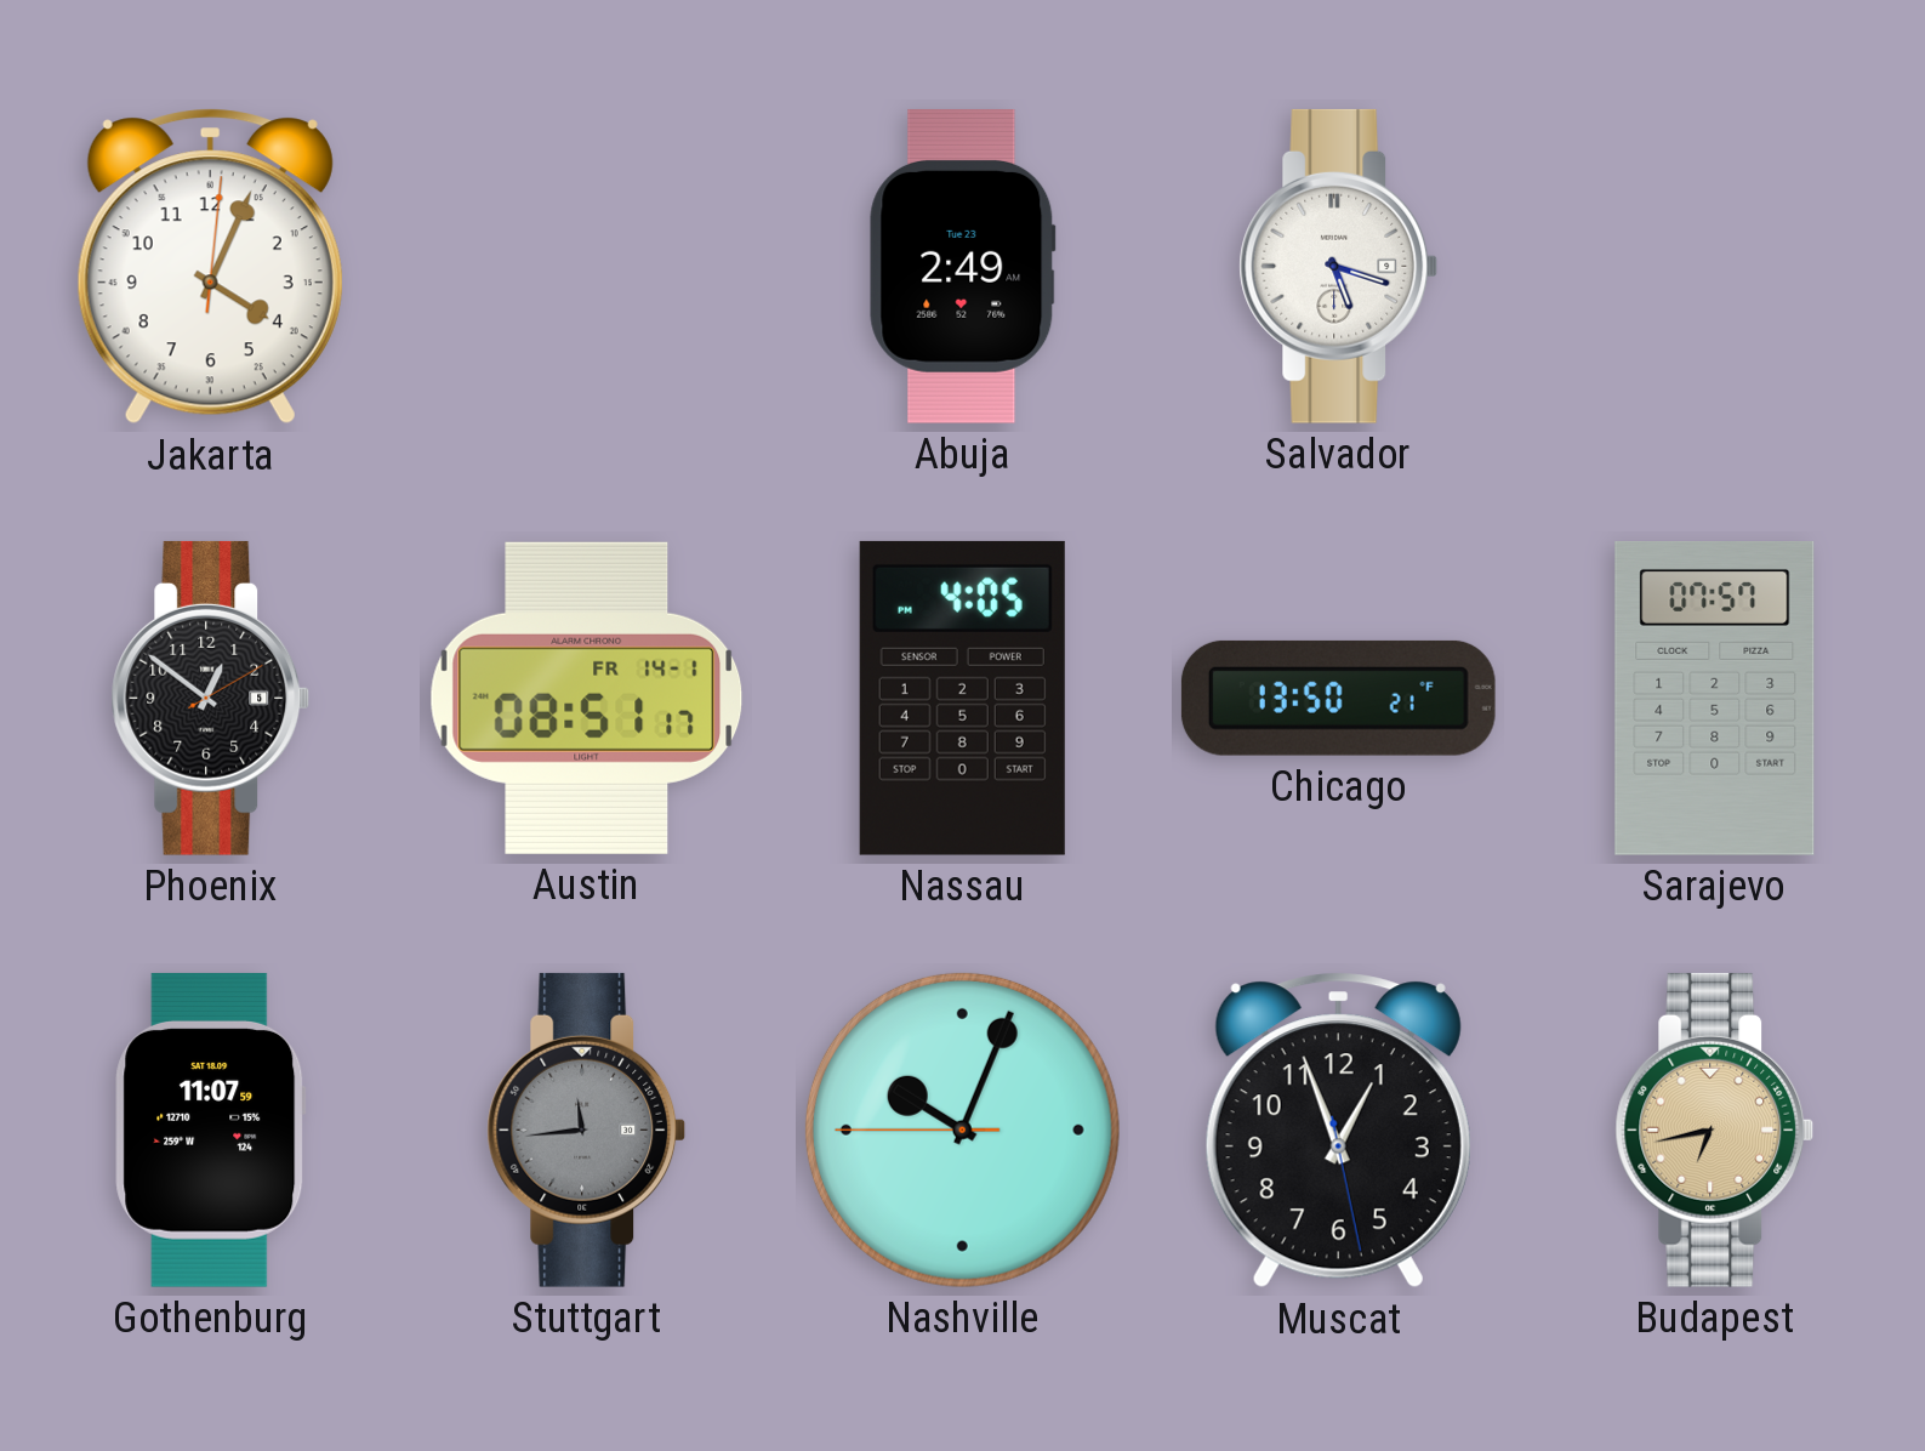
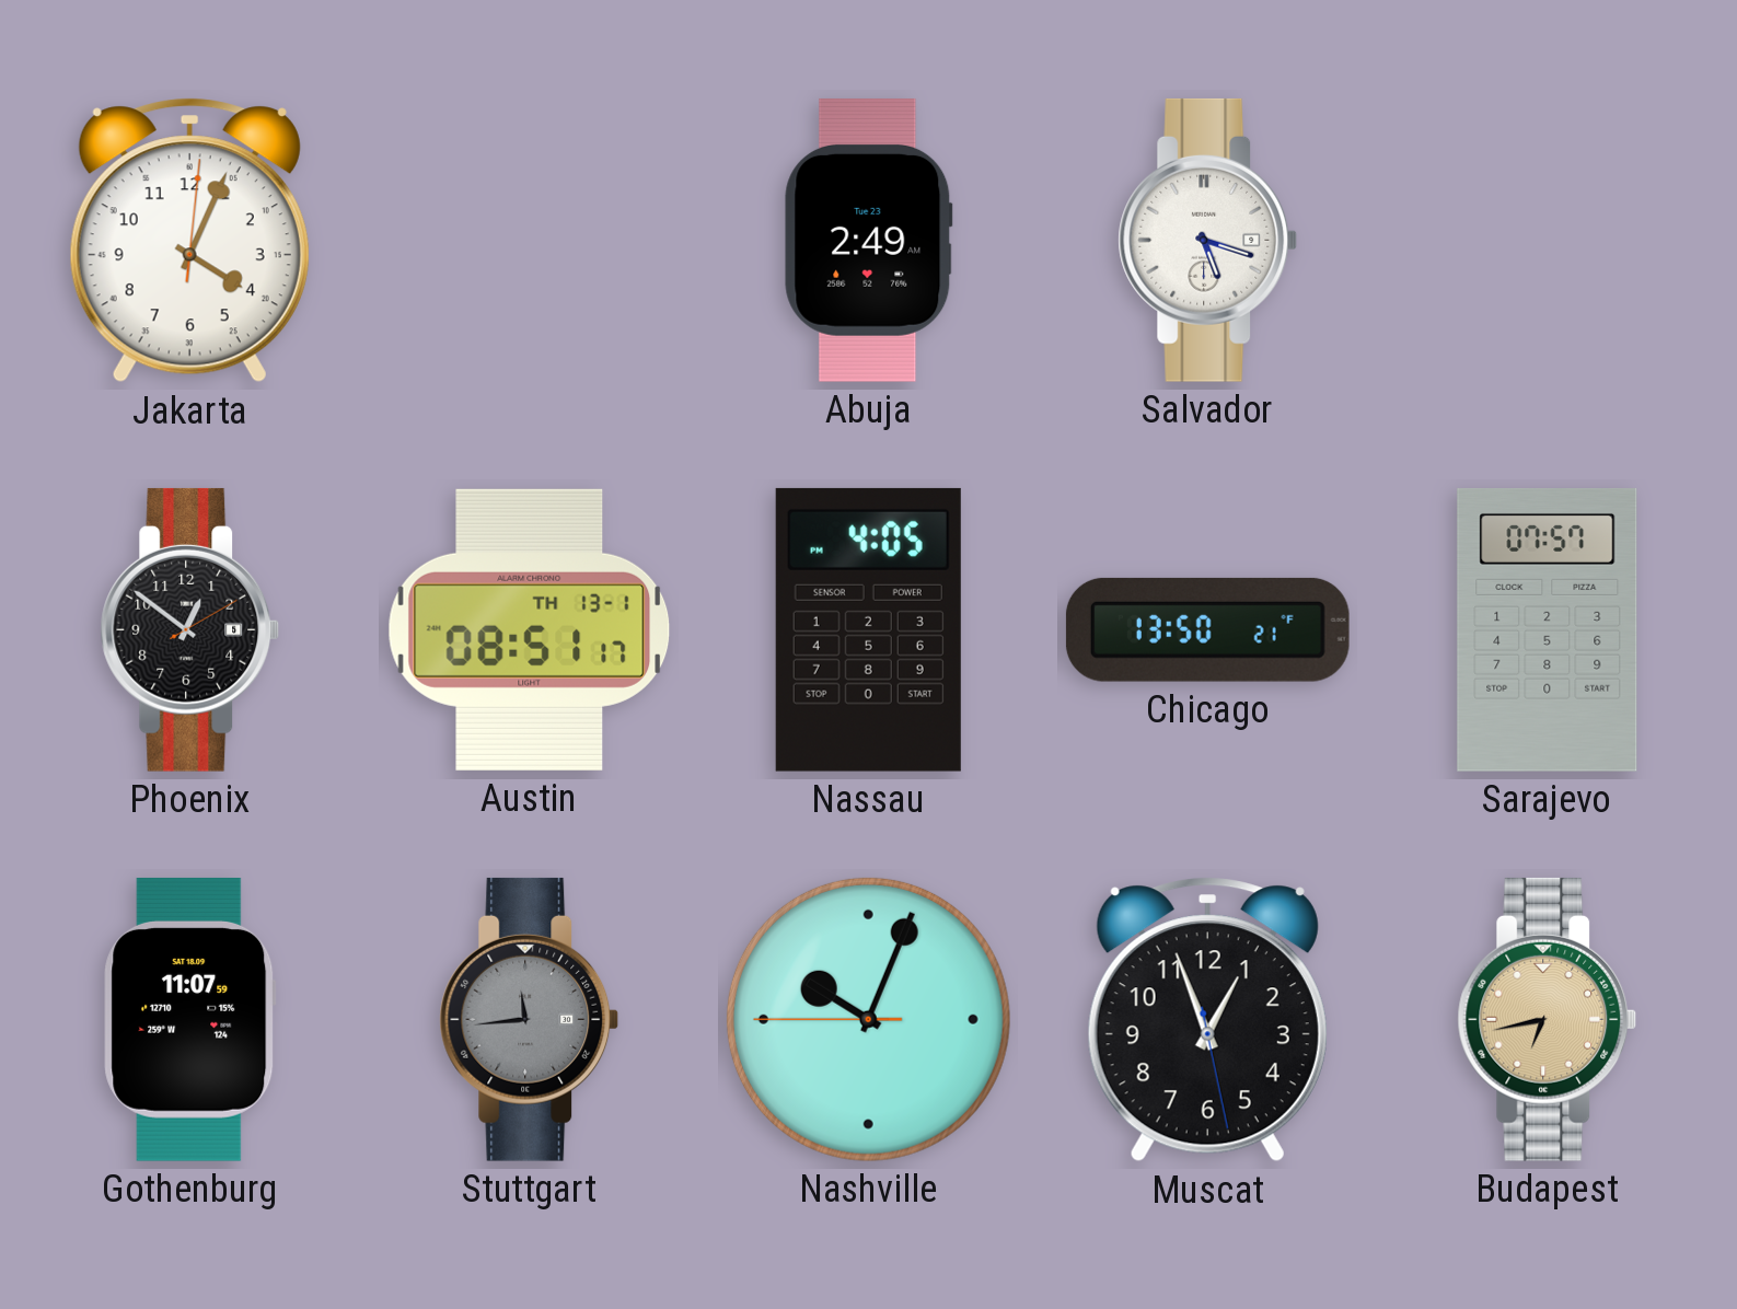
Austin date: FR 14-1 -> TH 13-1
